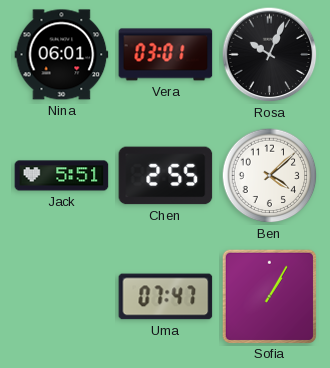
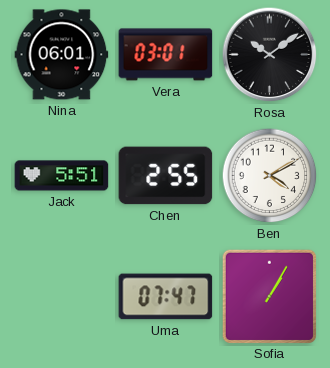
Rosa: 10:04 -> 10:09
Ben: 4:08 -> 4:10
